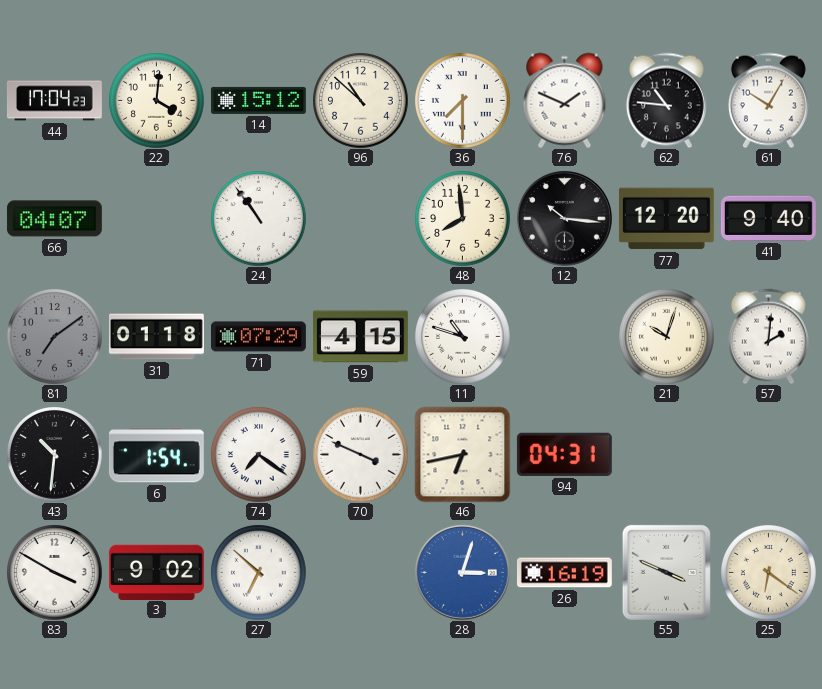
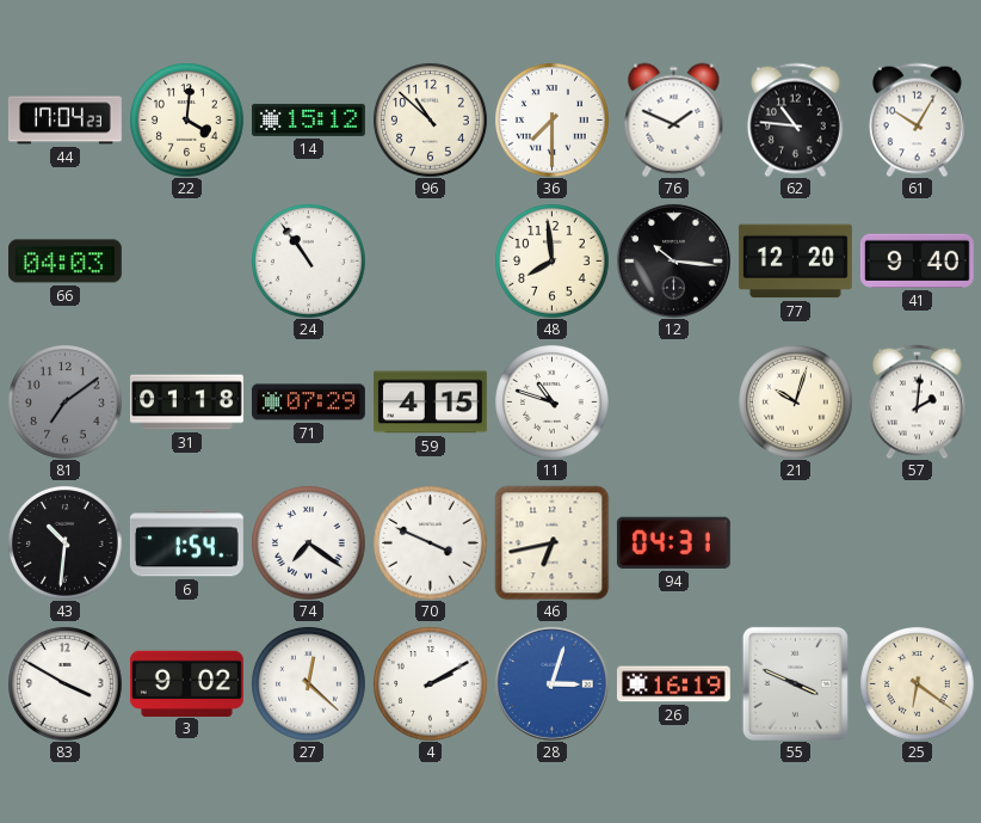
66: 04:07 -> 04:03
27: 6:52 -> 12:22
4: none -> 2:10
